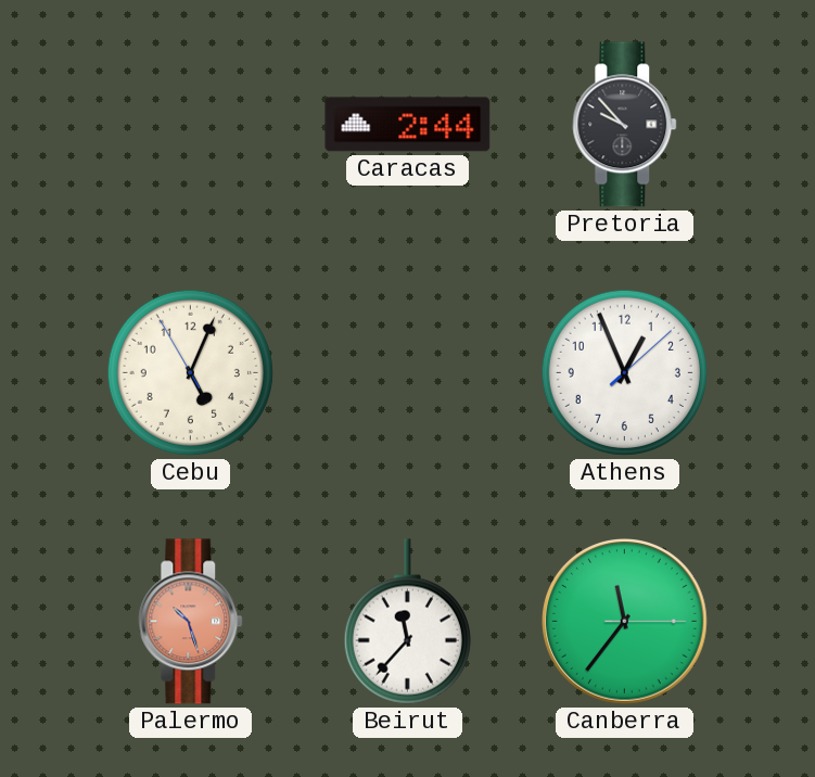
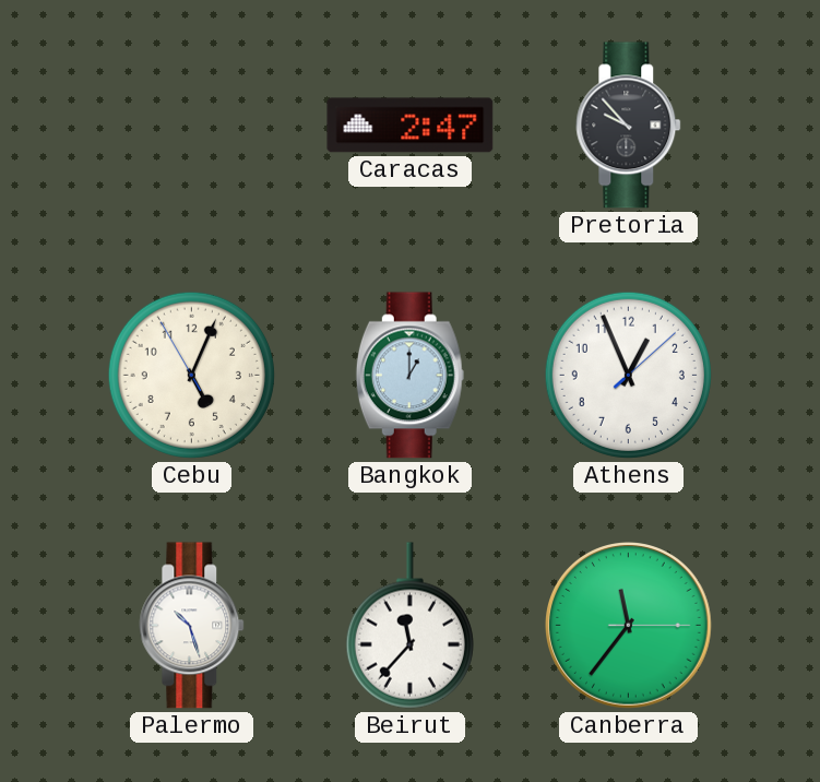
Caracas: 2:44 -> 2:47
Bangkok: none -> 1:00
Palermo dial: salmon -> white
